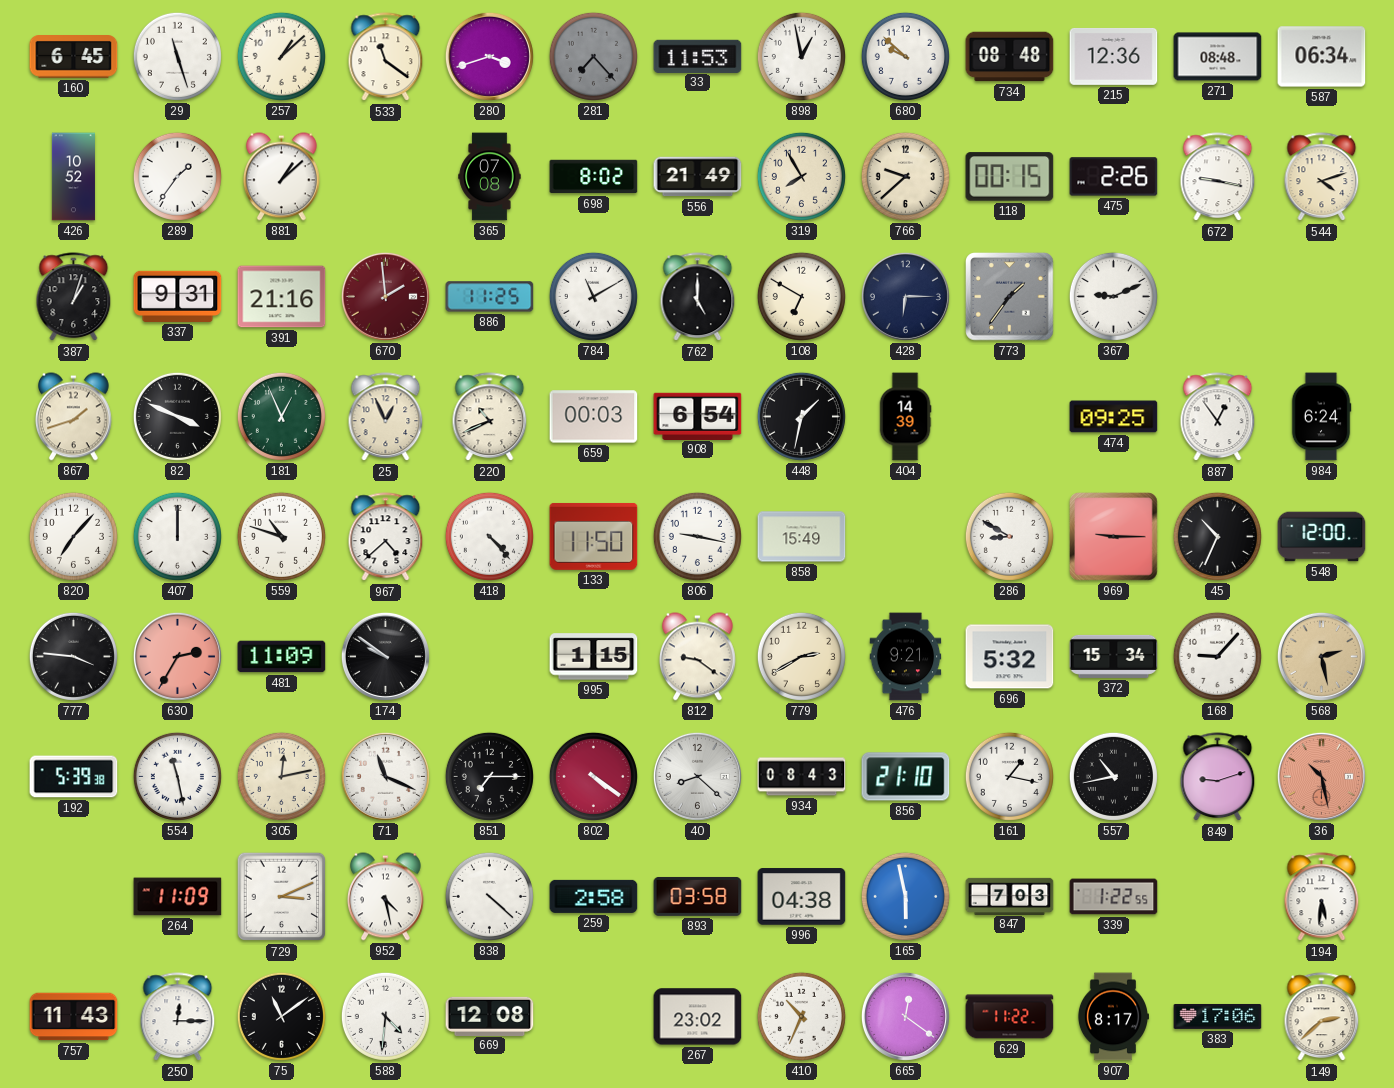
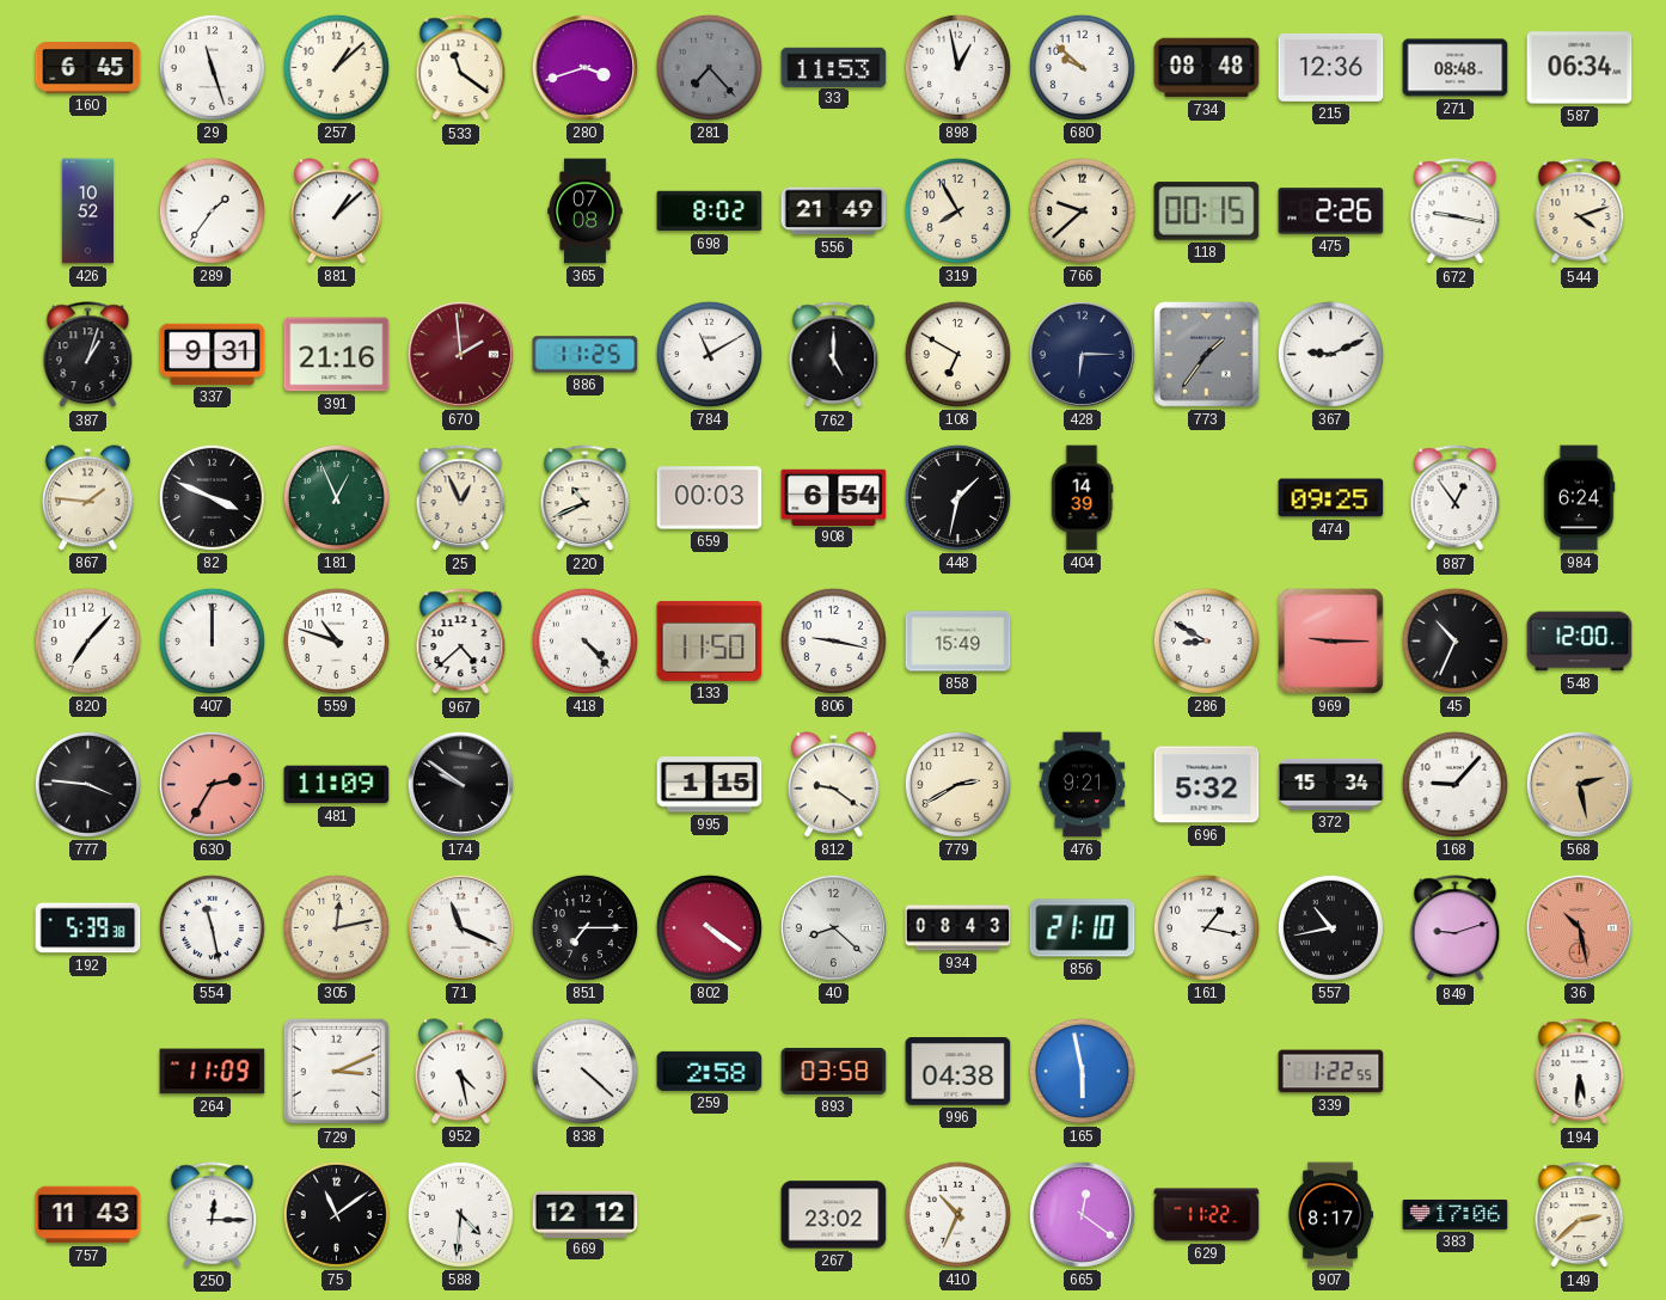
867: 1:42 -> 1:46
847: 7:03 -> none
669: 12:08 -> 12:12
